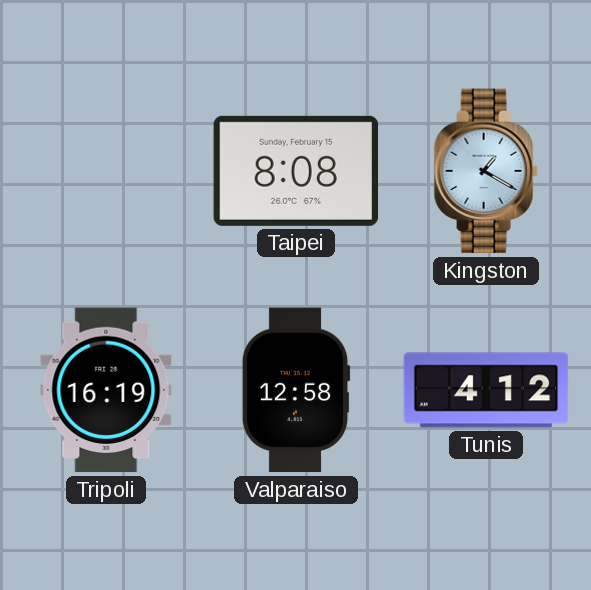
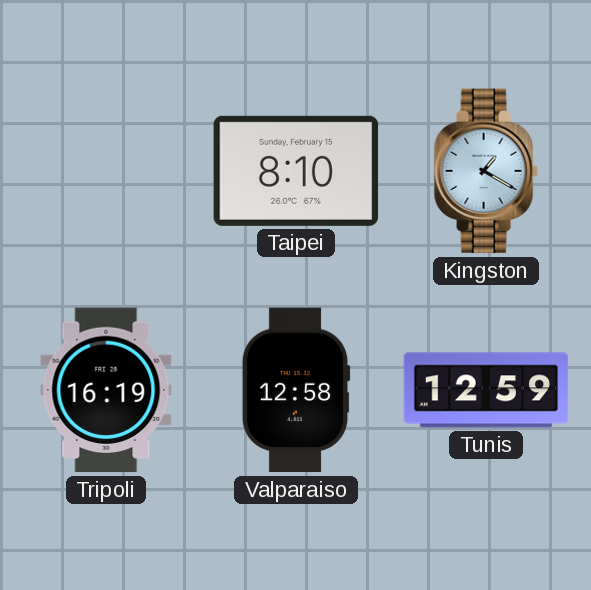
Taipei: 8:08 -> 8:10
Tunis: 4:12 -> 12:59
